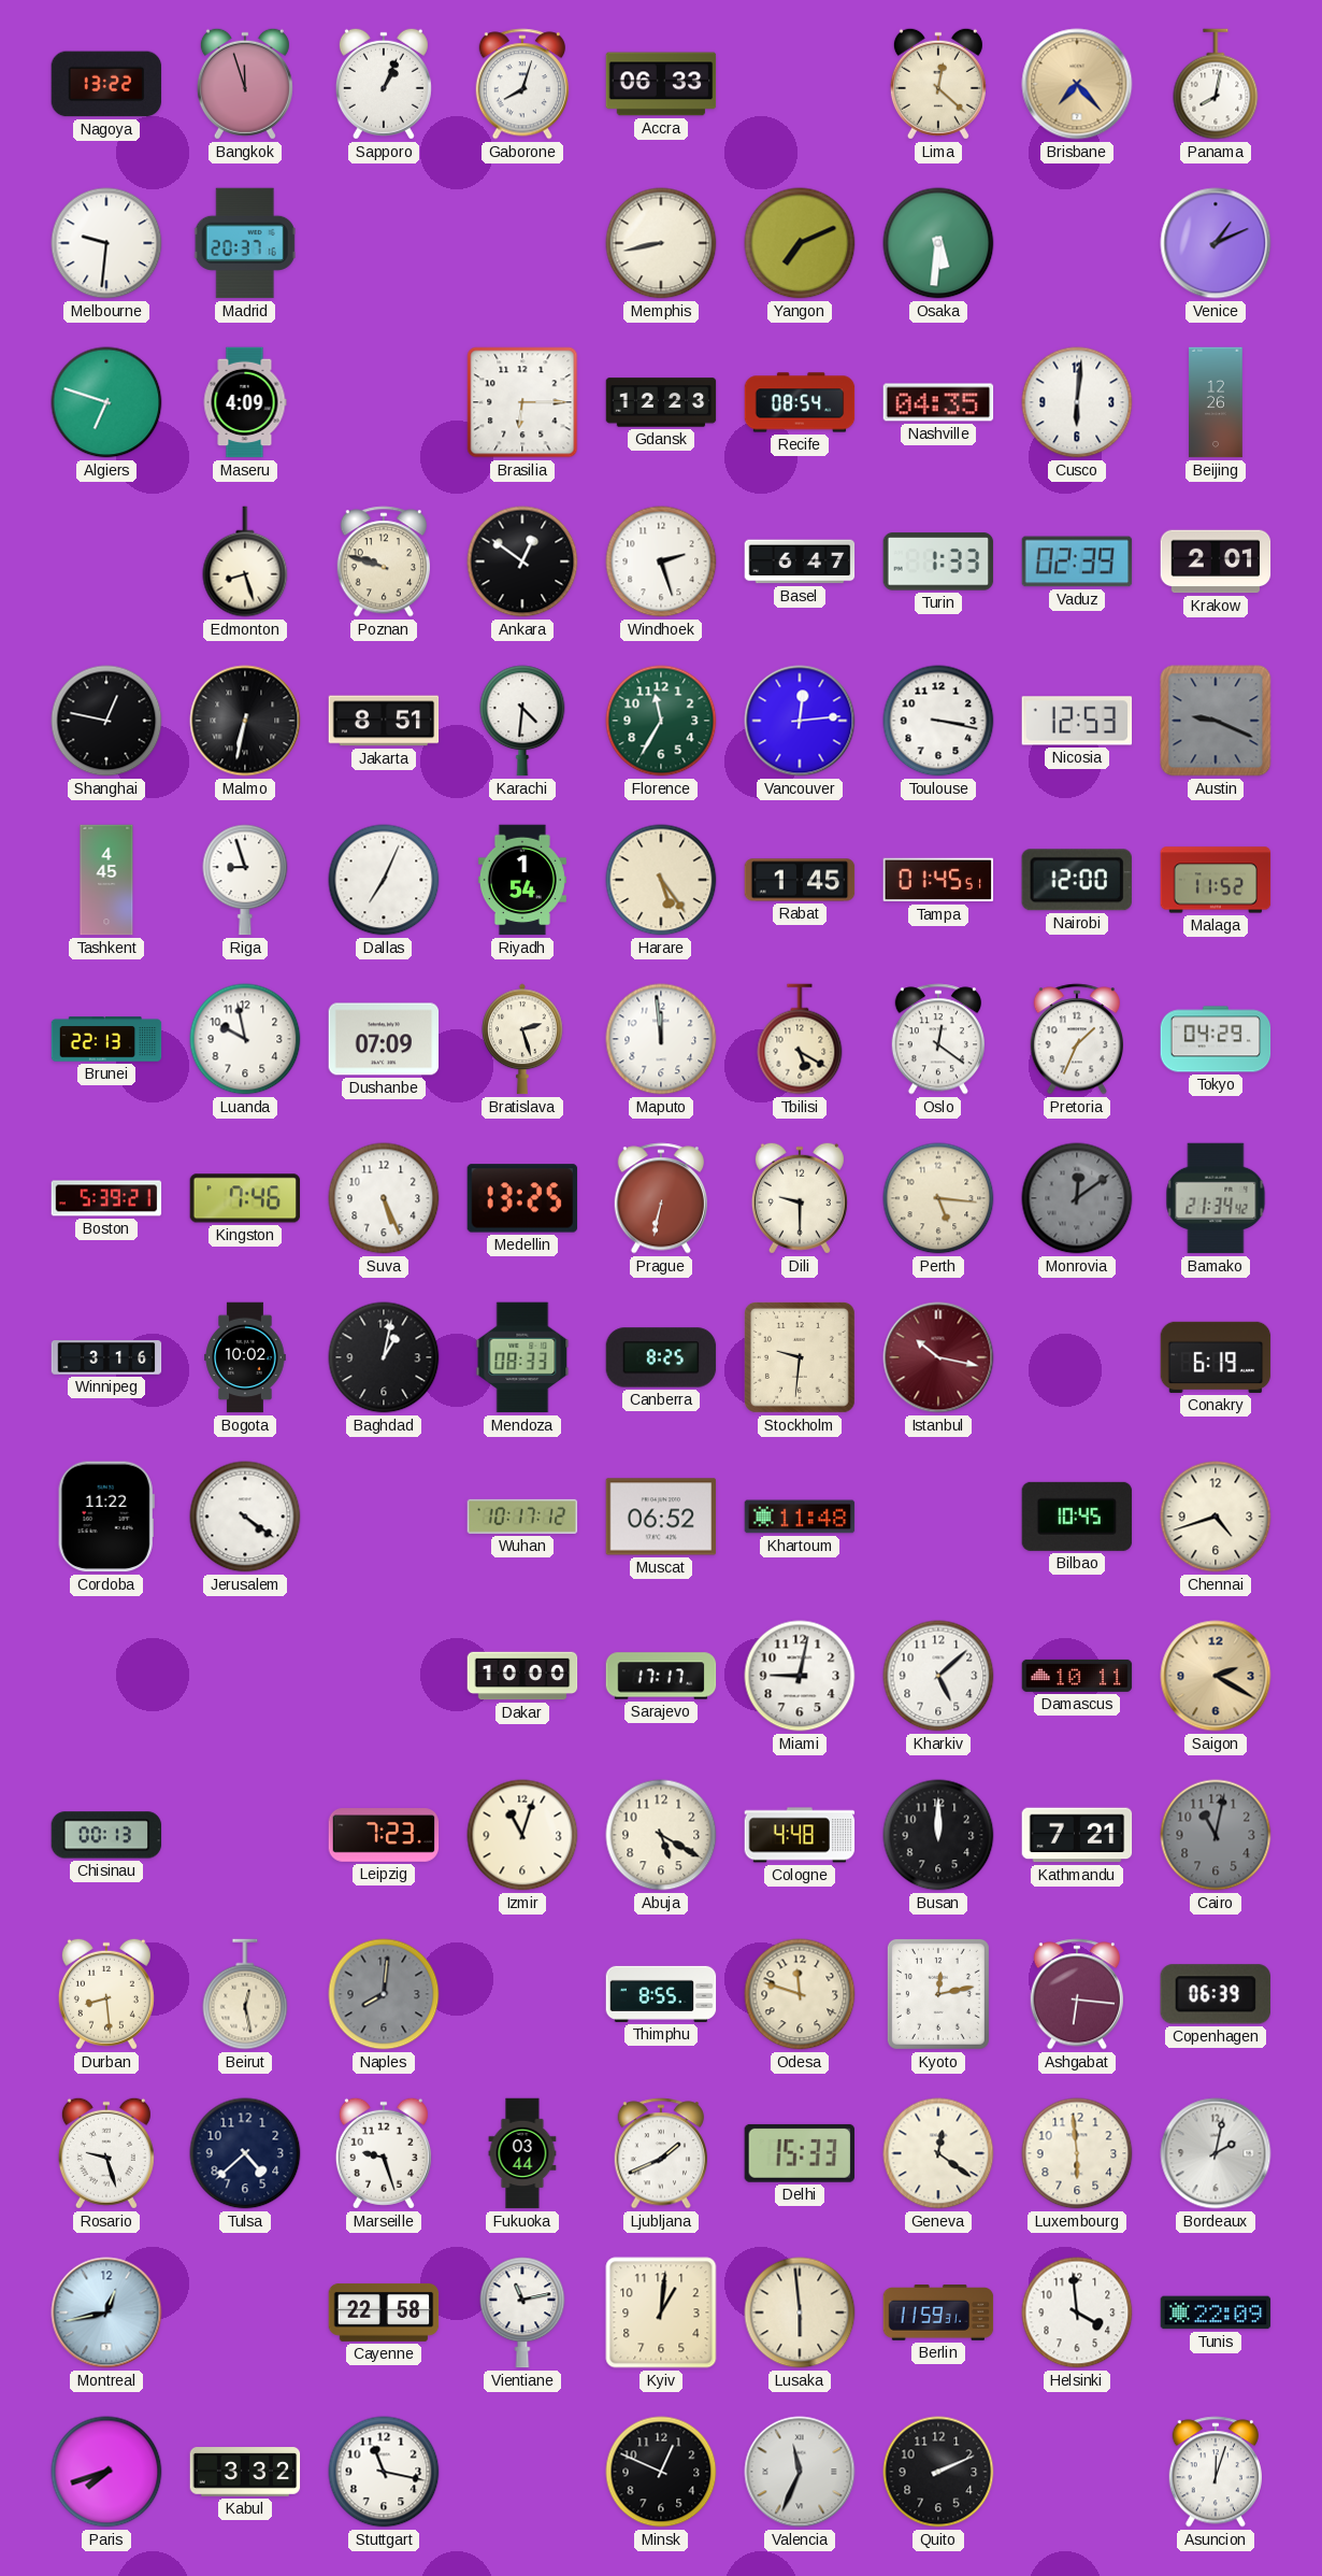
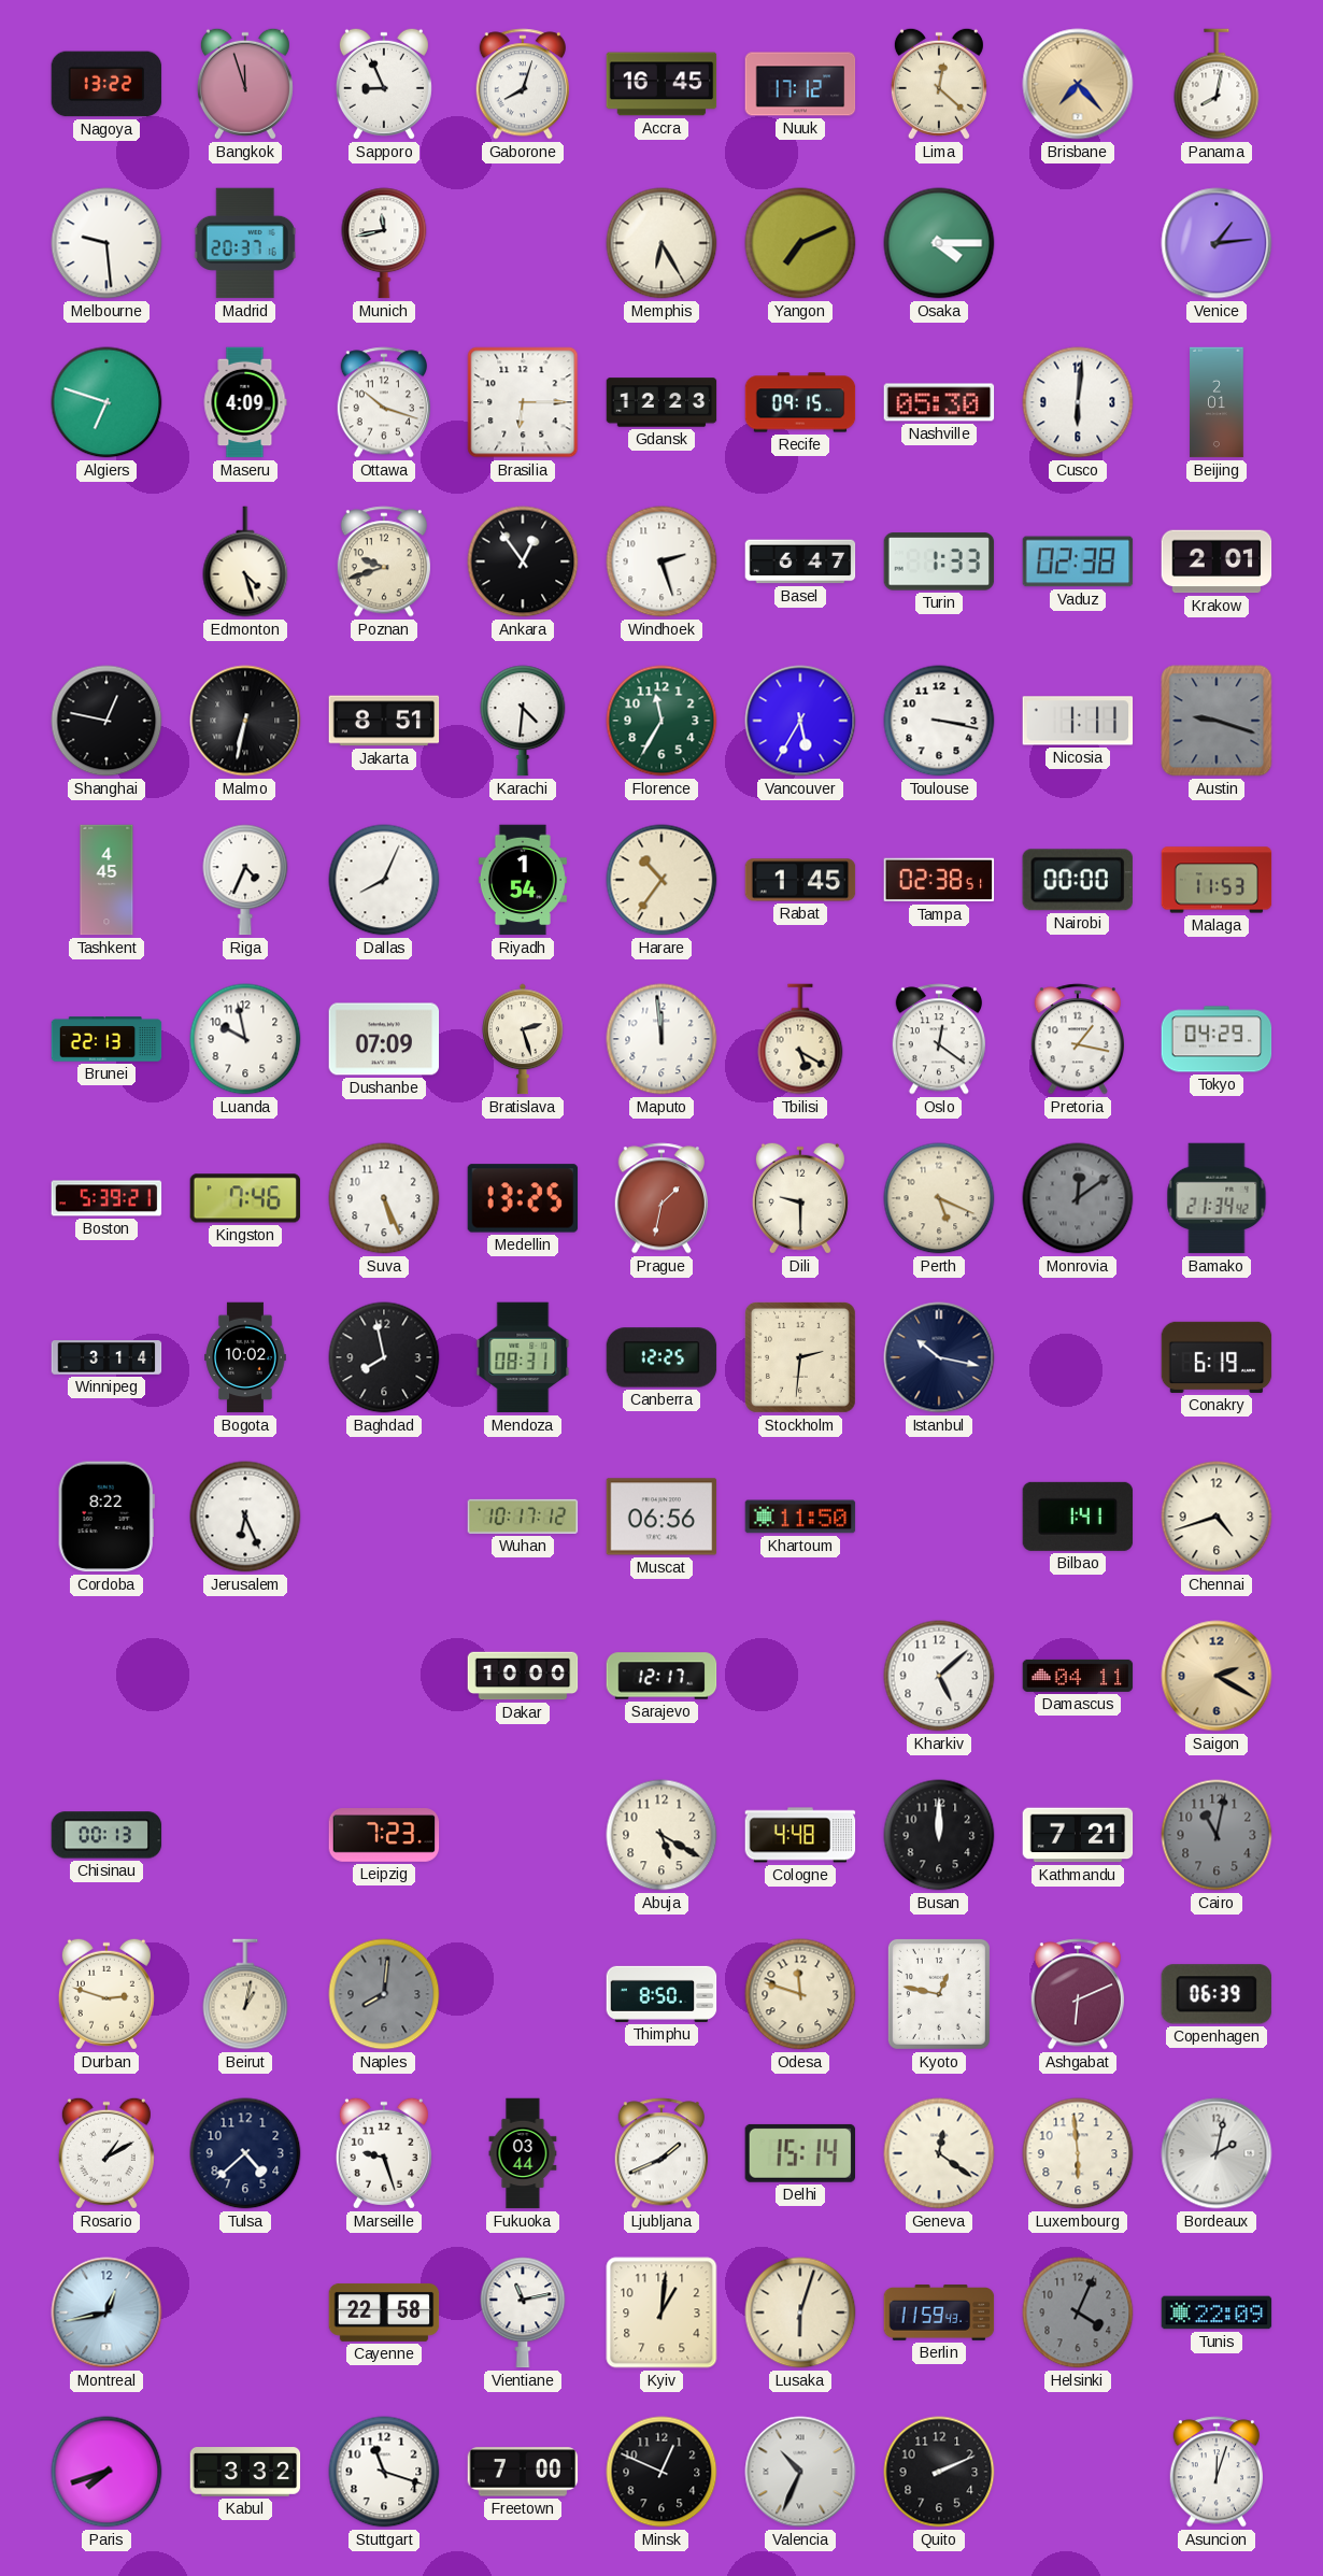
Sapporo: 1:04 -> 8:56
Accra: 06:33 -> 16:45
Nuuk: none -> 17:12
Melbourne: 9:31 -> 9:29
Munich: none -> 11:43
Memphis: 8:43 -> 6:25
Osaka: 5:31 -> 4:15
Venice: 1:11 -> 1:14
Ottawa: none -> 10:18
Recife: 08:54 -> 09:15
Nashville: 04:35 -> 05:30
Beijing: 12:26 -> 2:01
Edmonton: 8:27 -> 4:27
Poznan: 9:48 -> 9:42
Ankara: 12:51 -> 12:54
Vaduz: 02:39 -> 02:38
Vancouver: 12:14 -> 5:35
Nicosia: 12:53 -> 1:11
Austin: 9:19 -> 9:18
Riga: 8:57 -> 4:34
Dallas: 7:04 -> 8:04
Harare: 5:24 -> 10:36
Tampa: 01:45 -> 02:38
Nairobi: 12:00 -> 00:00
Malaga: 11:52 -> 11:53
Pretoria: 1:34 -> 1:17
Prague: 6:32 -> 1:32
Perth: 5:16 -> 5:19
Winnipeg: 3:16 -> 3:14
Baghdad: 1:02 -> 7:58
Mendoza: 08:33 -> 08:31
Canberra: 8:25 -> 12:25
Stockholm: 9:31 -> 2:31
Istanbul dial: burgundy -> navy
Cordoba: 11:22 -> 8:22
Jerusalem: 4:21 -> 6:26
Muscat: 06:52 -> 06:56
Khartoum: 11:48 -> 11:50
Bilbao: 10:45 -> 1:41
Sarajevo: 17:17 -> 12:17
Miami: 9:02 -> none
Damascus: 10:11 -> 04:11
Izmir: 11:03 -> none
Durban: 8:29 -> 2:48
Beirut: 12:28 -> 1:02
Thimphu: 8:55 -> 8:50
Kyoto: 12:13 -> 12:47
Ashgabat: 6:16 -> 6:11
Rosario: 9:27 -> 1:10
Delhi: 15:33 -> 15:14
Lusaka: 5:59 -> 6:03
Berlin: 11:59:31 -> 11:59:43
Helsinki: 3:59 -> 4:04
Helsinki dial: white -> grey
Stuttgart: 11:17 -> 11:18
Freetown: none -> 7:00
Valencia: 11:34 -> 10:34
